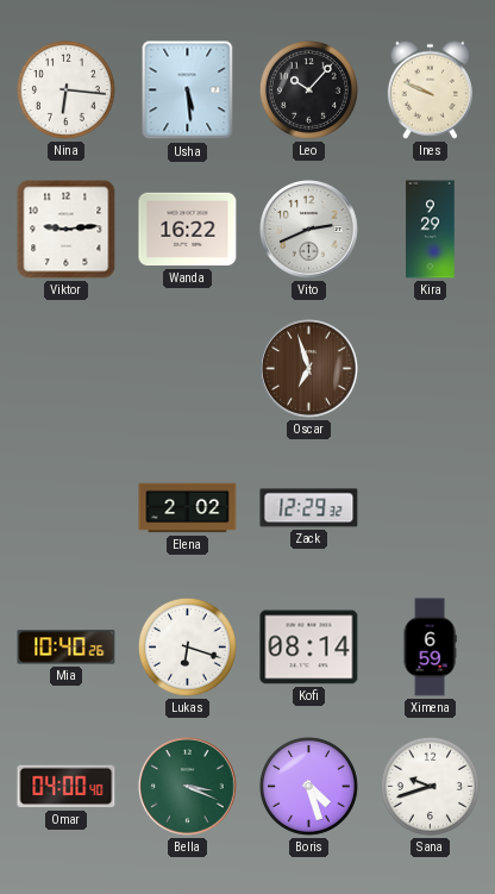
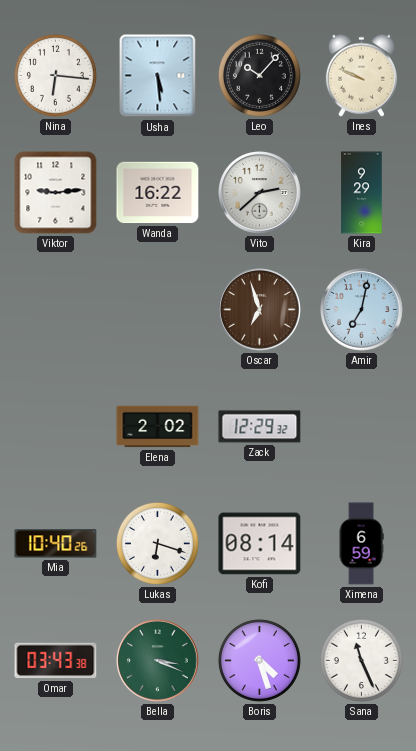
Vito: 2:41 -> 2:38
Amir: none -> 7:02
Omar: 04:00 -> 03:43
Sana: 9:42 -> 11:26
